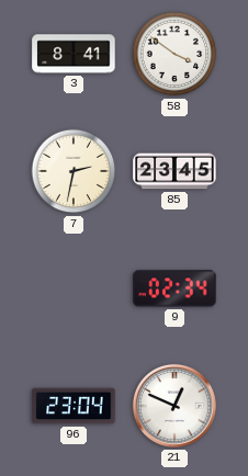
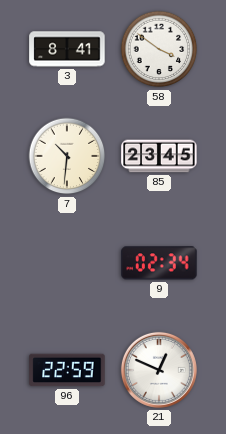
7: 2:32 -> 10:31
96: 23:04 -> 22:59
